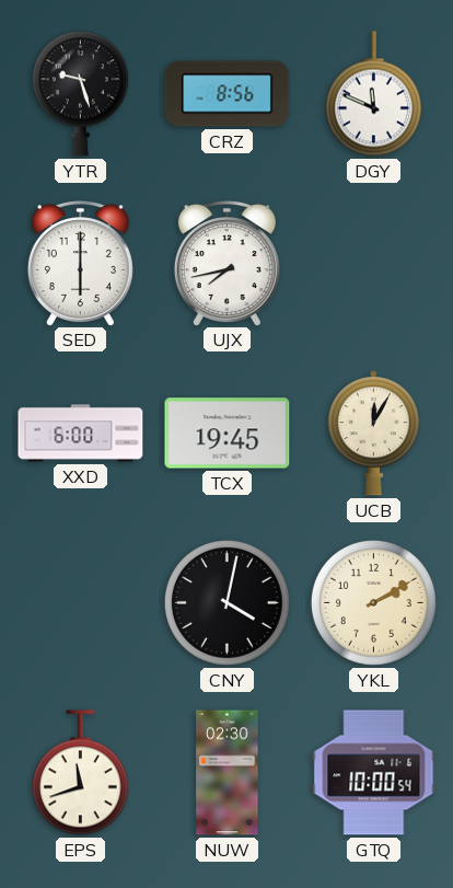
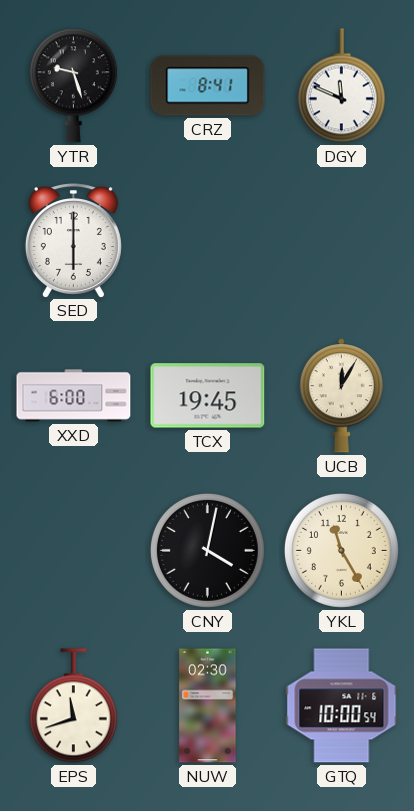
CRZ: 8:56 -> 8:41
UJX: 7:43 -> none
YKL: 2:10 -> 11:25
